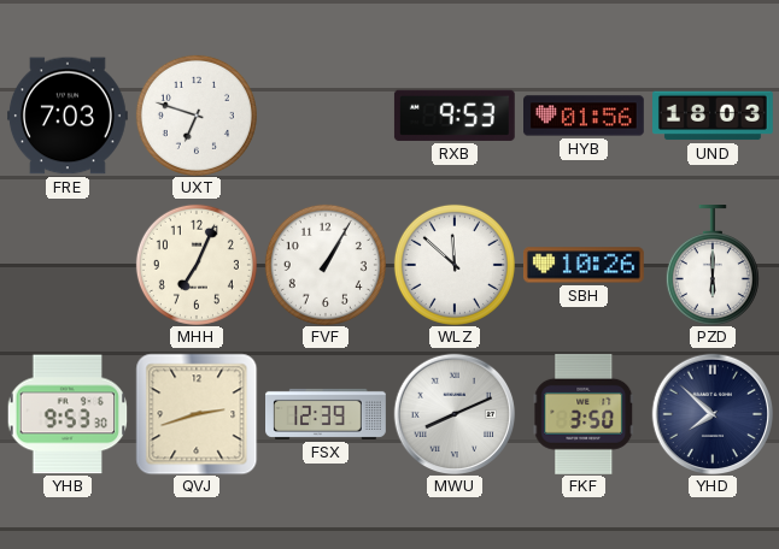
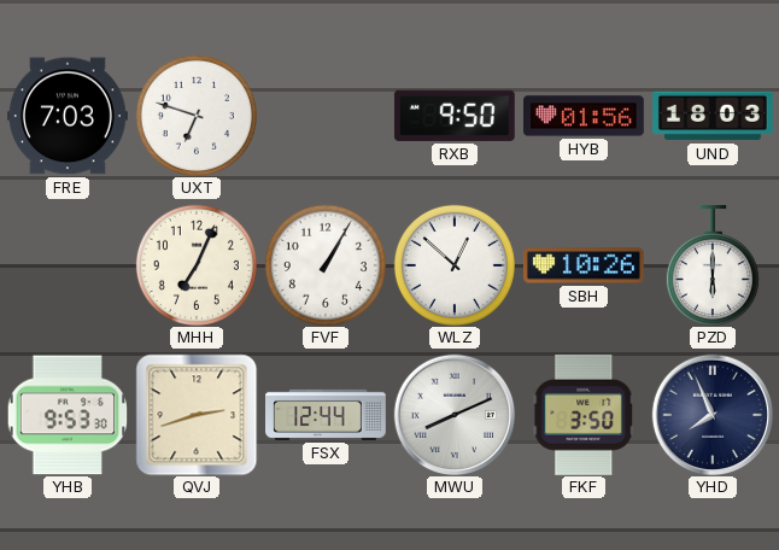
RXB: 9:53 -> 9:50
WLZ: 11:52 -> 12:52
FSX: 12:39 -> 12:44
YHD: 7:52 -> 7:56
